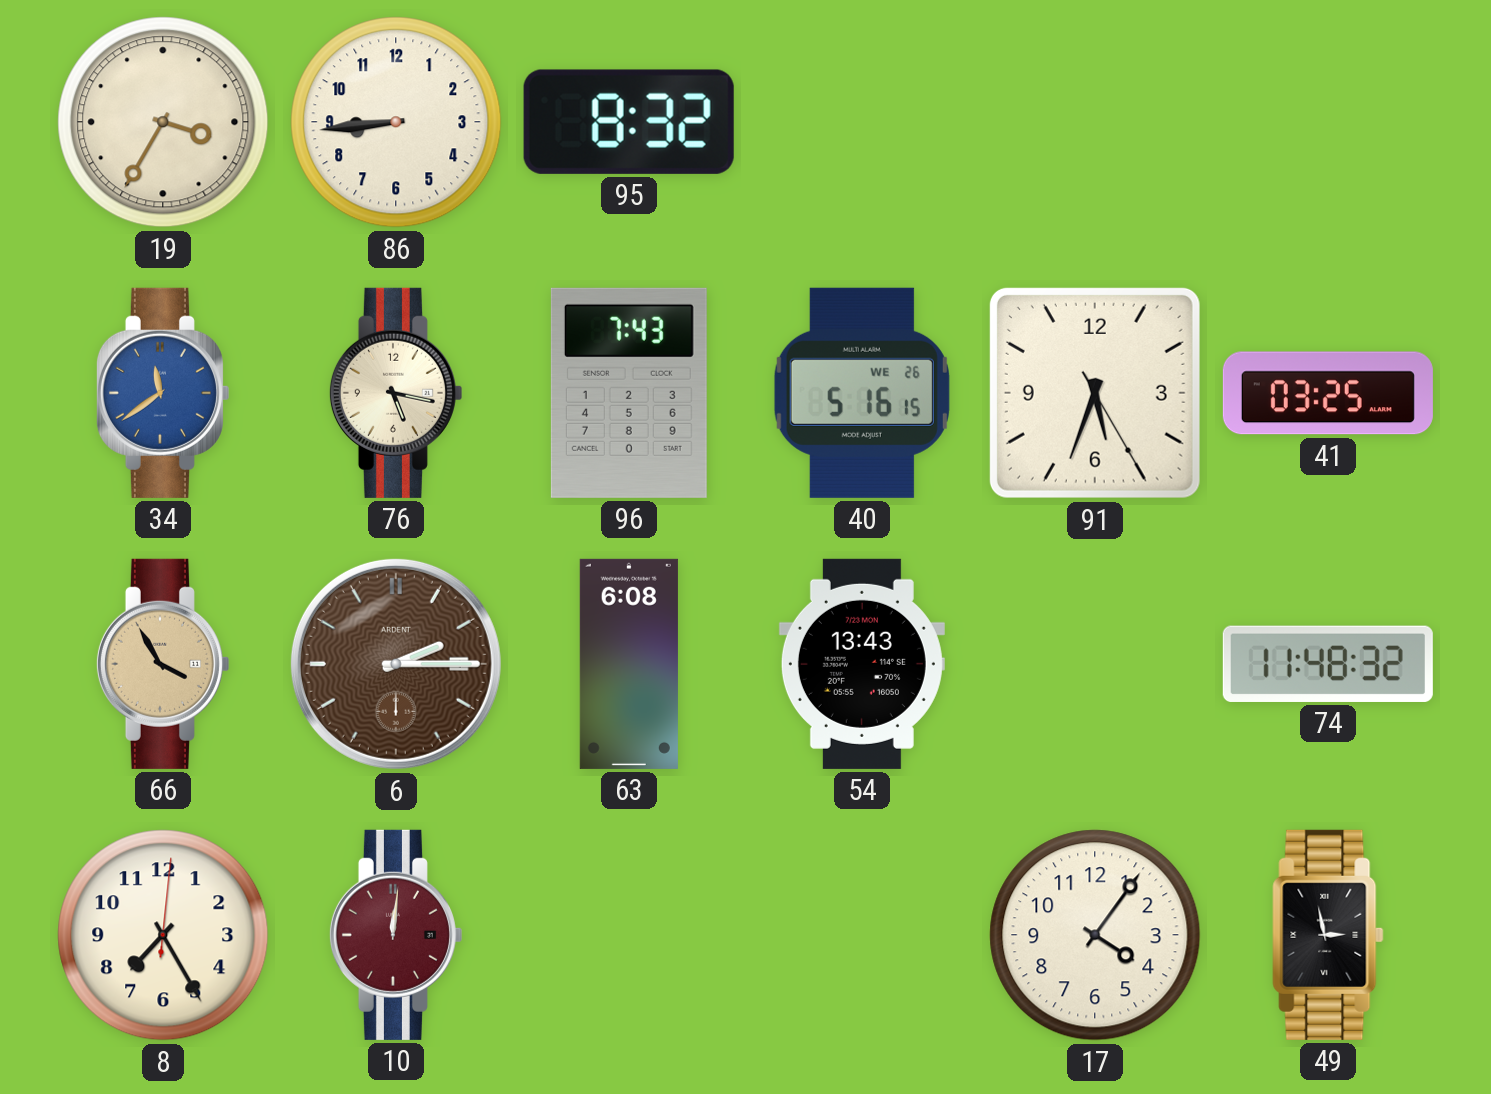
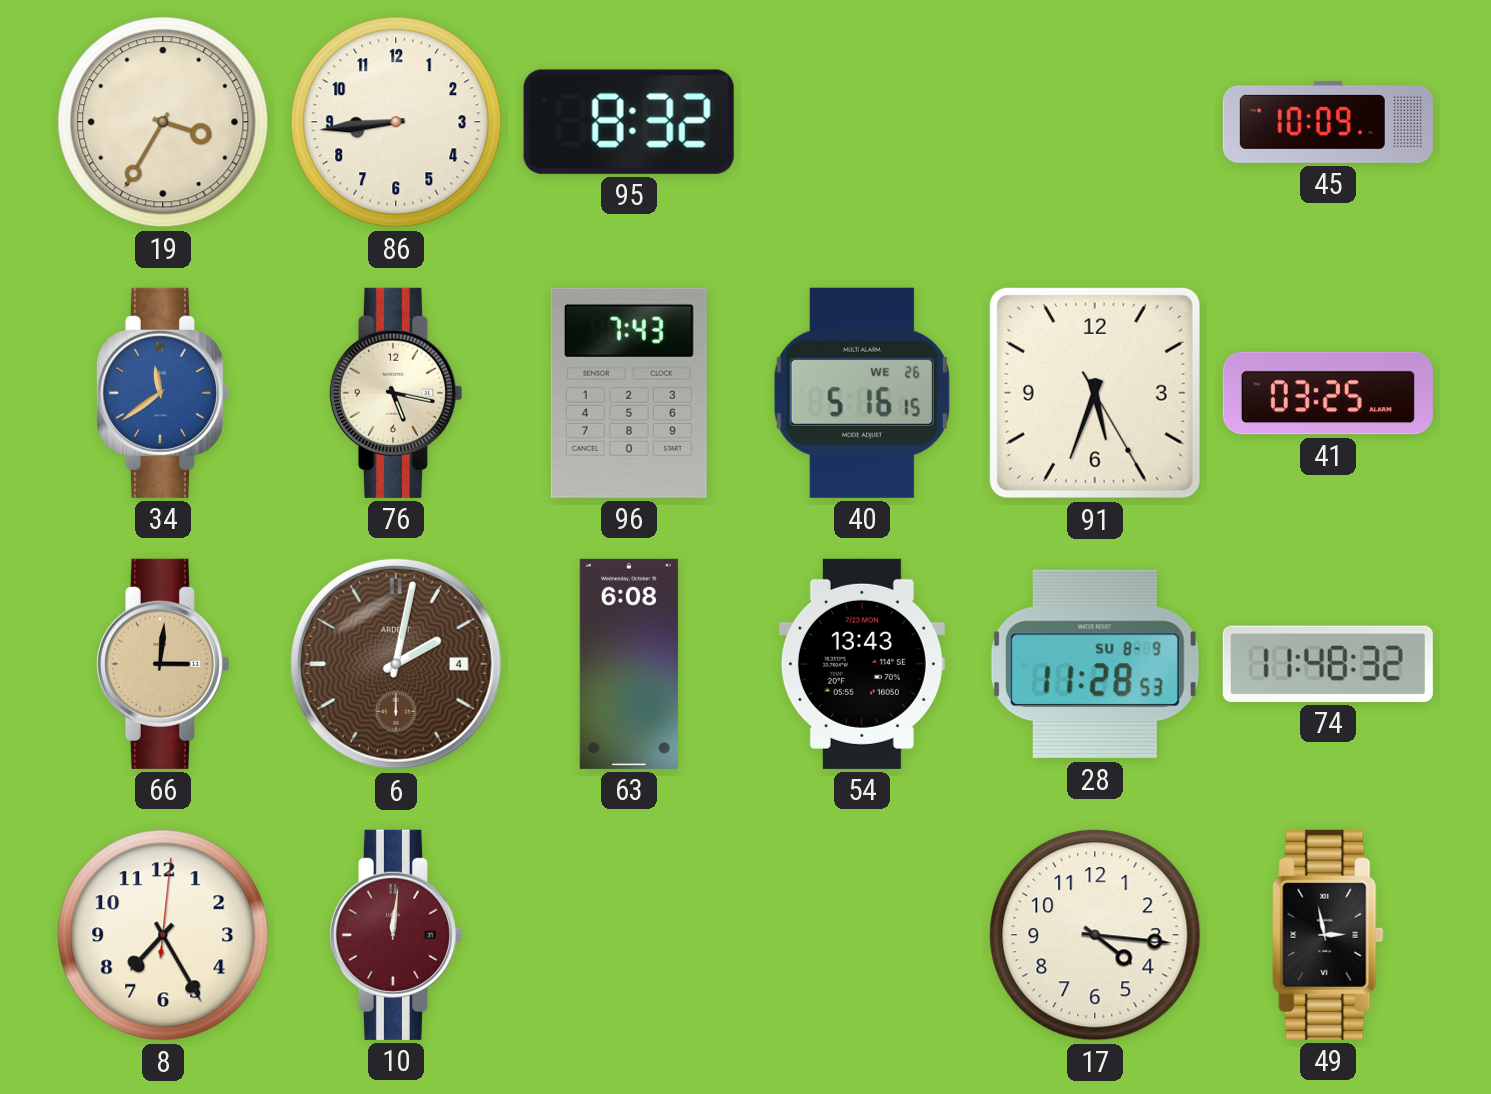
45: none -> 10:09
66: 3:55 -> 3:01
6: 2:15 -> 2:02
28: none -> 11:28
17: 4:06 -> 4:16
